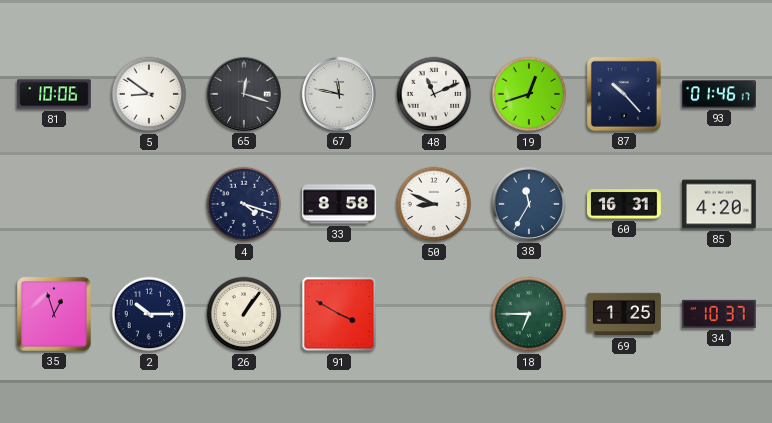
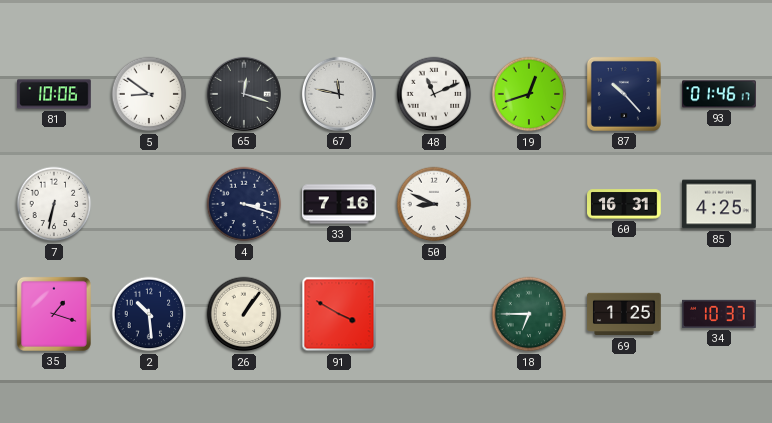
7: none -> 6:32
4: 4:18 -> 3:18
33: 8:58 -> 7:16
38: 11:35 -> none
85: 4:20 -> 4:25
35: 12:57 -> 1:18
2: 10:15 -> 10:29
